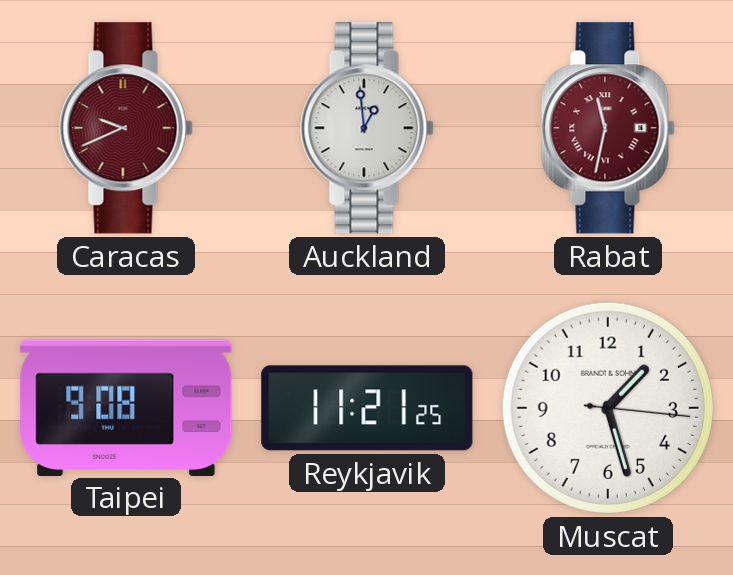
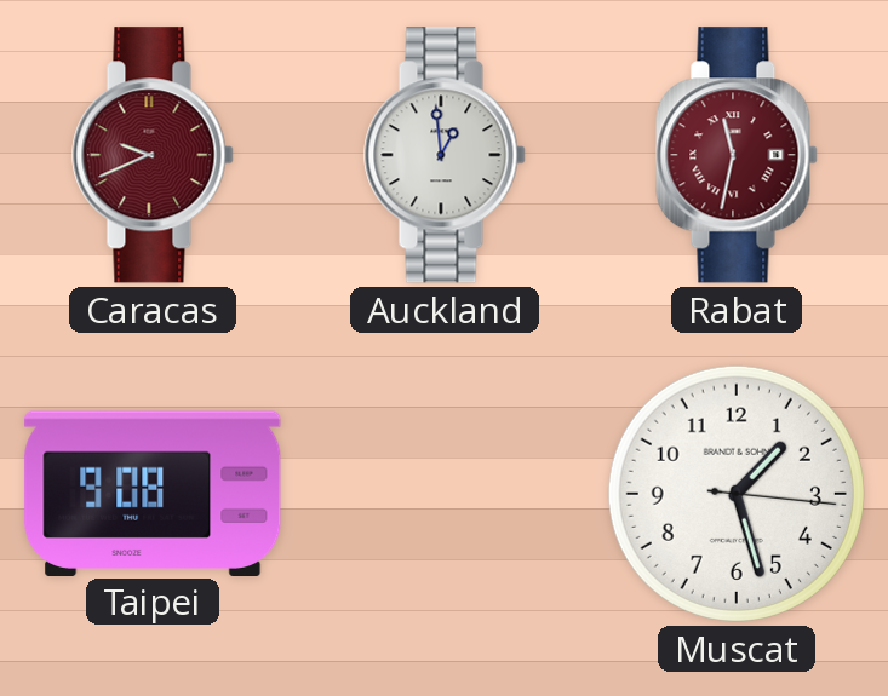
Reykjavik: 11:21 -> none
